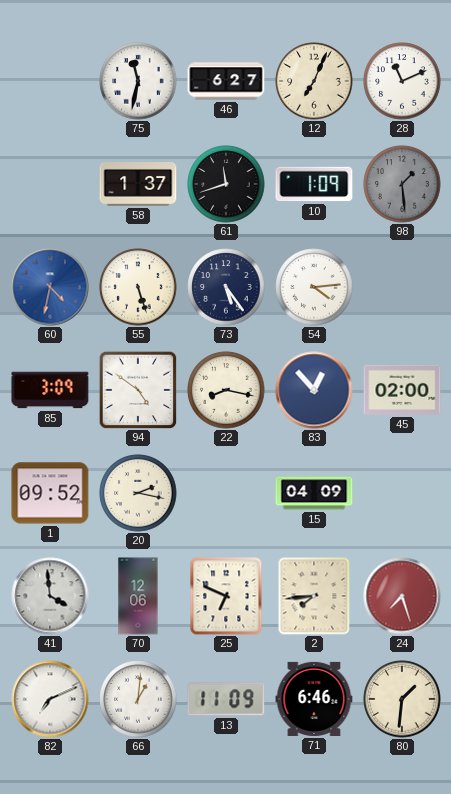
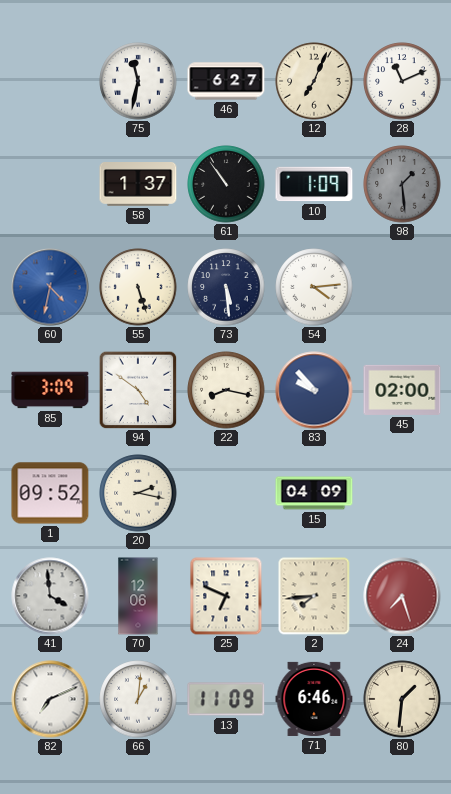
61: 11:42 -> 10:54
73: 5:24 -> 5:29
83: 12:53 -> 9:53
